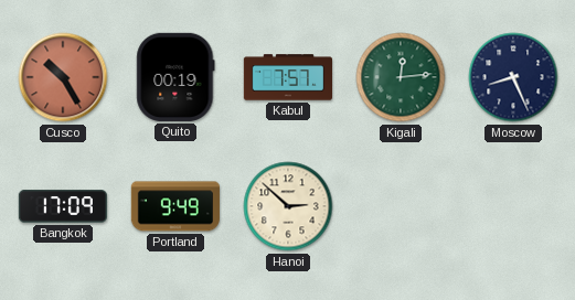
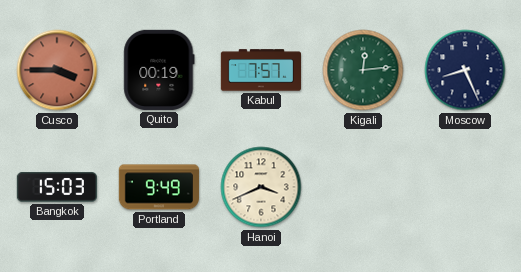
Cusco: 10:25 -> 3:45
Bangkok: 17:09 -> 15:03
Hanoi: 2:52 -> 3:41
